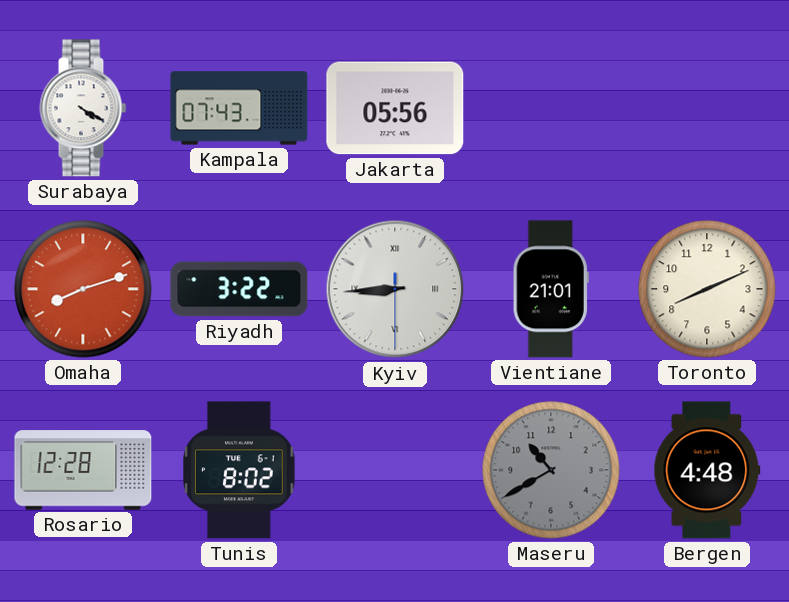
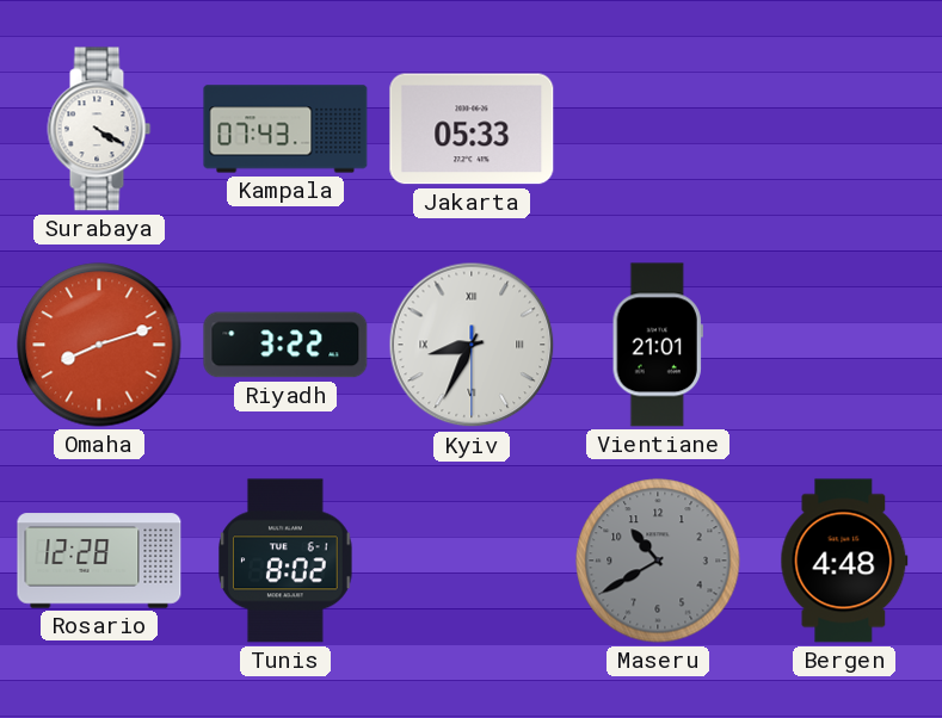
Jakarta: 05:56 -> 05:33
Kyiv: 8:44 -> 8:34
Toronto: 8:11 -> none
